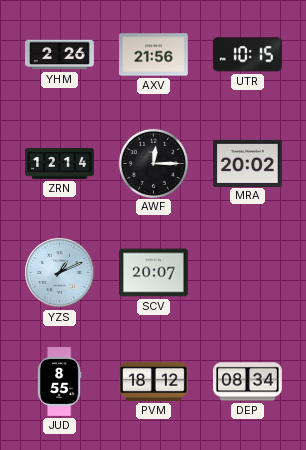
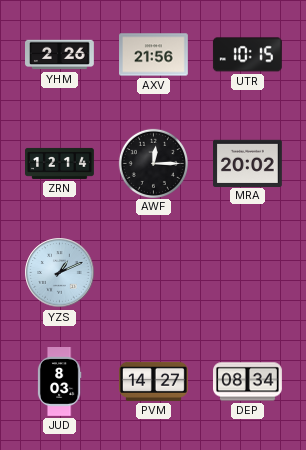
SCV: 20:07 -> none
JUD: 8:55 -> 8:03
PVM: 18:12 -> 14:27
